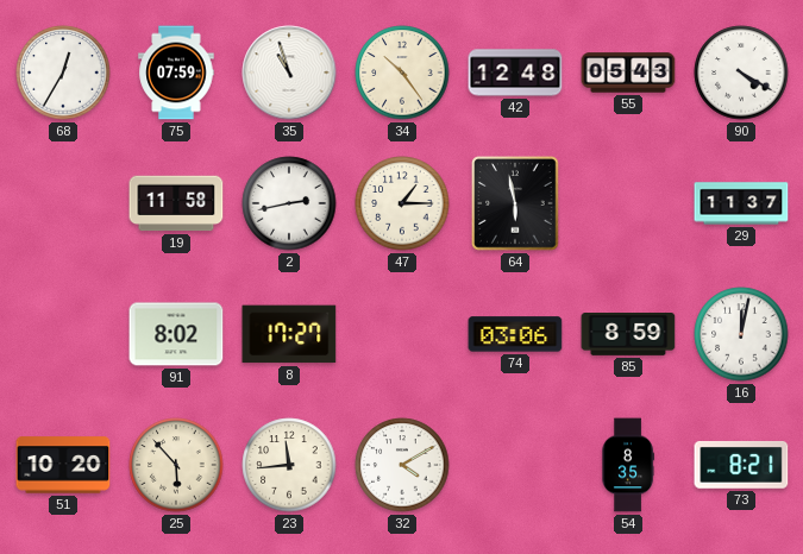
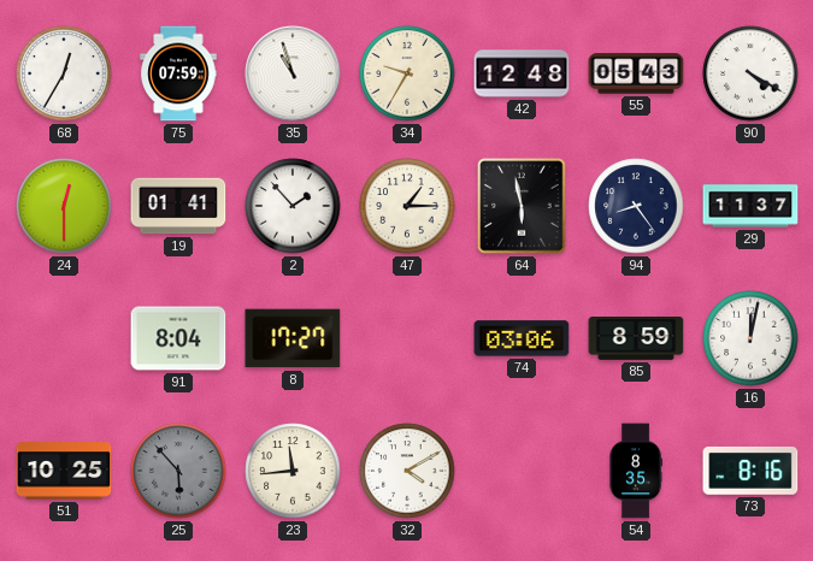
34: 10:24 -> 9:35
24: none -> 12:30
19: 11:58 -> 01:41
2: 2:43 -> 1:53
94: none -> 8:24
91: 8:02 -> 8:04
51: 10:20 -> 10:25
25 dial: cream -> grey
73: 8:21 -> 8:16
